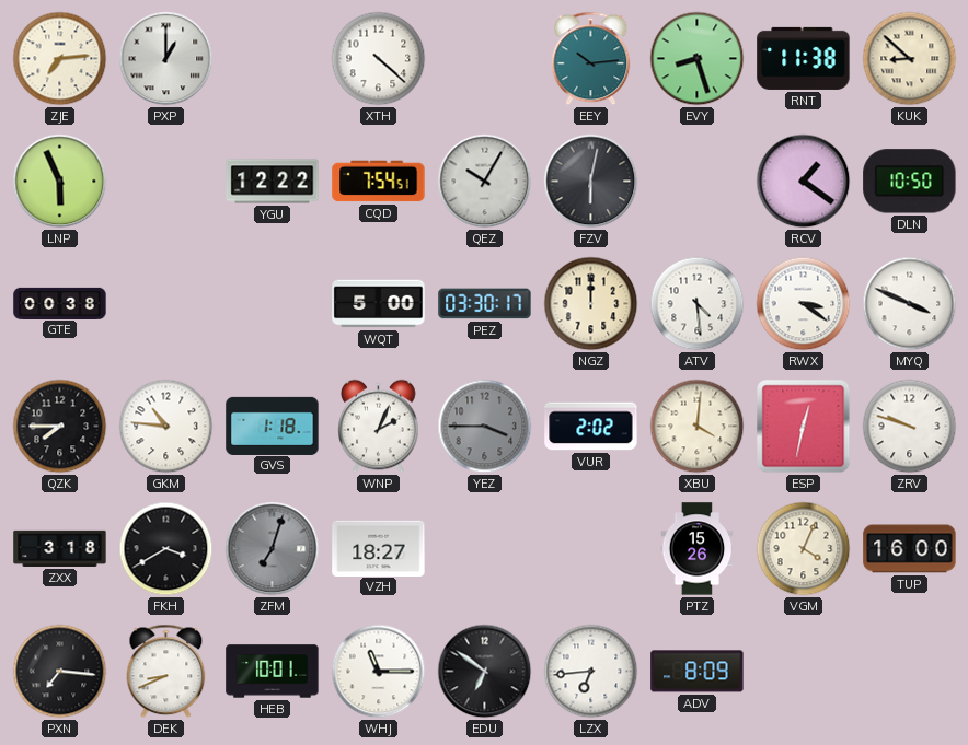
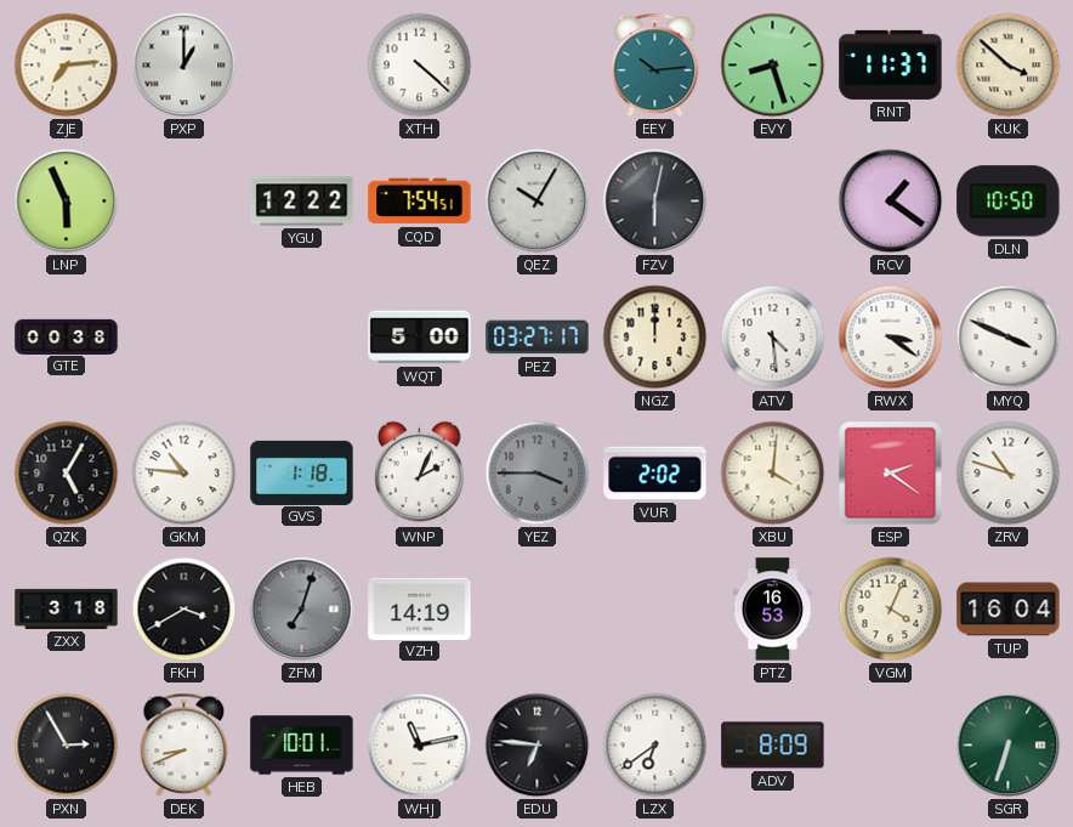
RNT: 11:38 -> 11:37
KUK: 8:52 -> 3:52
PEZ: 03:30 -> 03:27
QZK: 7:45 -> 5:05
ESP: 12:32 -> 2:21
ZRV: 9:48 -> 10:48
VZH: 18:27 -> 14:19
PTZ: 15:26 -> 16:53
TUP: 16:00 -> 16:04
PXN: 7:16 -> 2:55
WHJ: 11:15 -> 11:13
EDU: 6:51 -> 6:46
LZX: 6:44 -> 6:39
SGR: none -> 6:33
